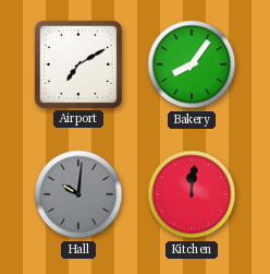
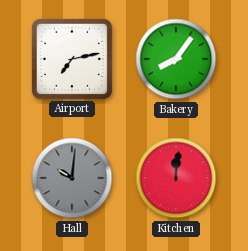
Airport: 7:10 -> 7:13
